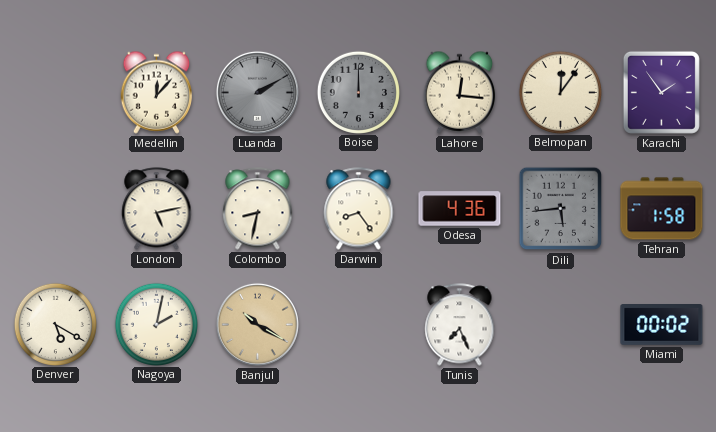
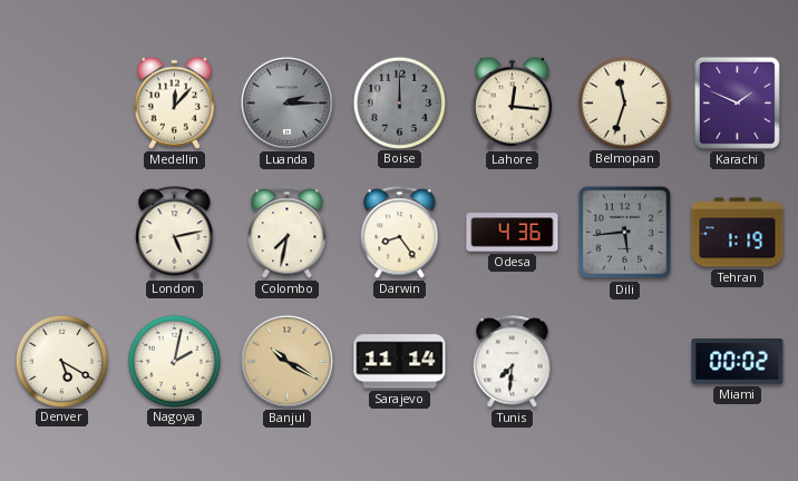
Luanda: 2:10 -> 2:15
Belmopan: 12:06 -> 11:33
Karachi: 1:54 -> 1:49
Colombo: 8:32 -> 7:32
Tehran: 1:58 -> 1:19
Sarajevo: none -> 11:14
Tunis: 7:26 -> 7:31
